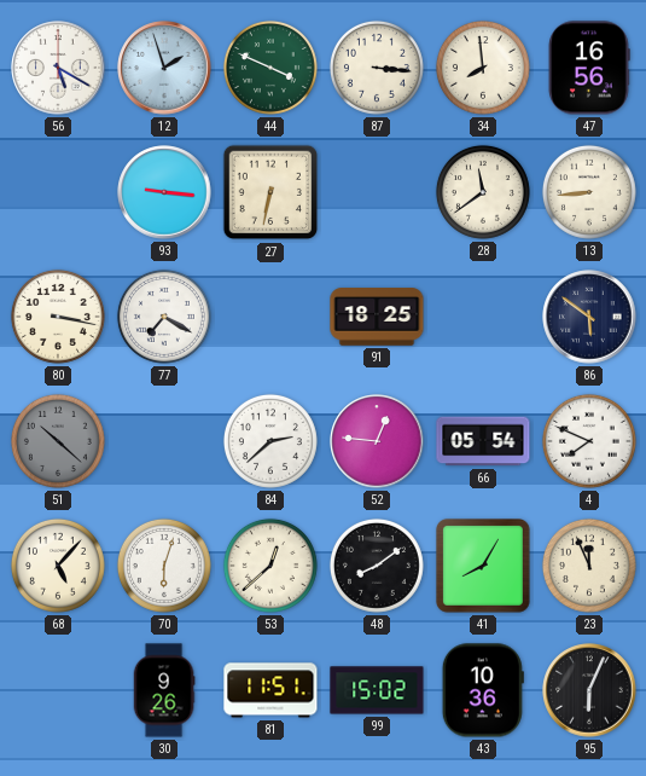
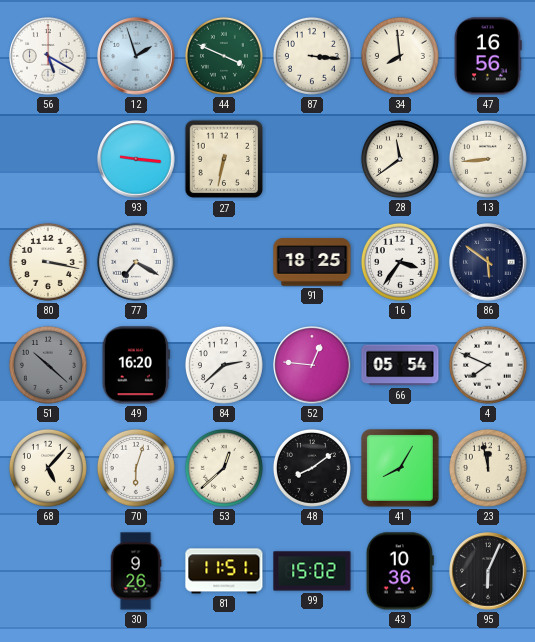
16: none -> 3:36
49: none -> 16:20
23: 11:56 -> 11:58
